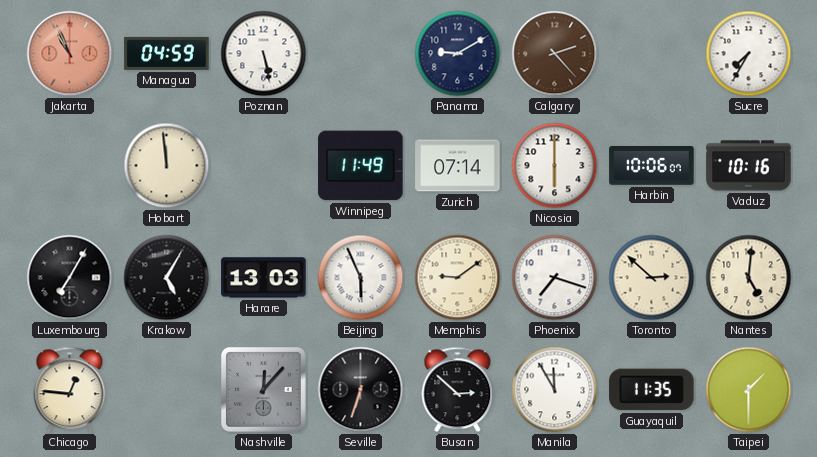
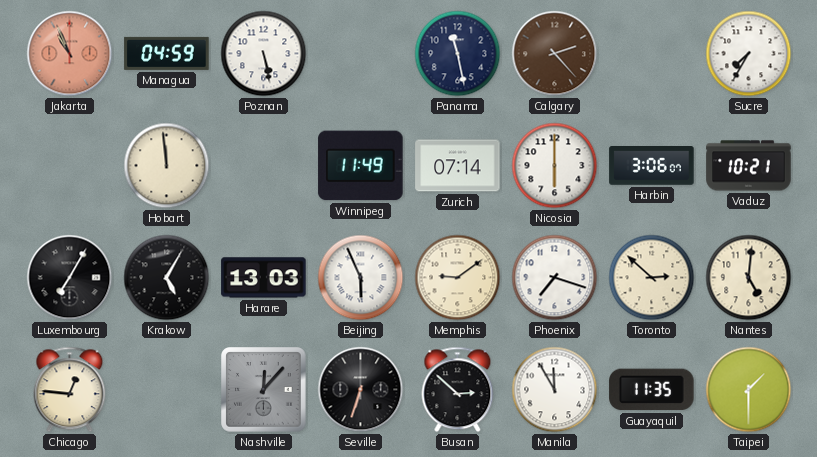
Panama: 9:10 -> 11:28
Harbin: 10:06 -> 3:06
Vaduz: 10:16 -> 10:21
